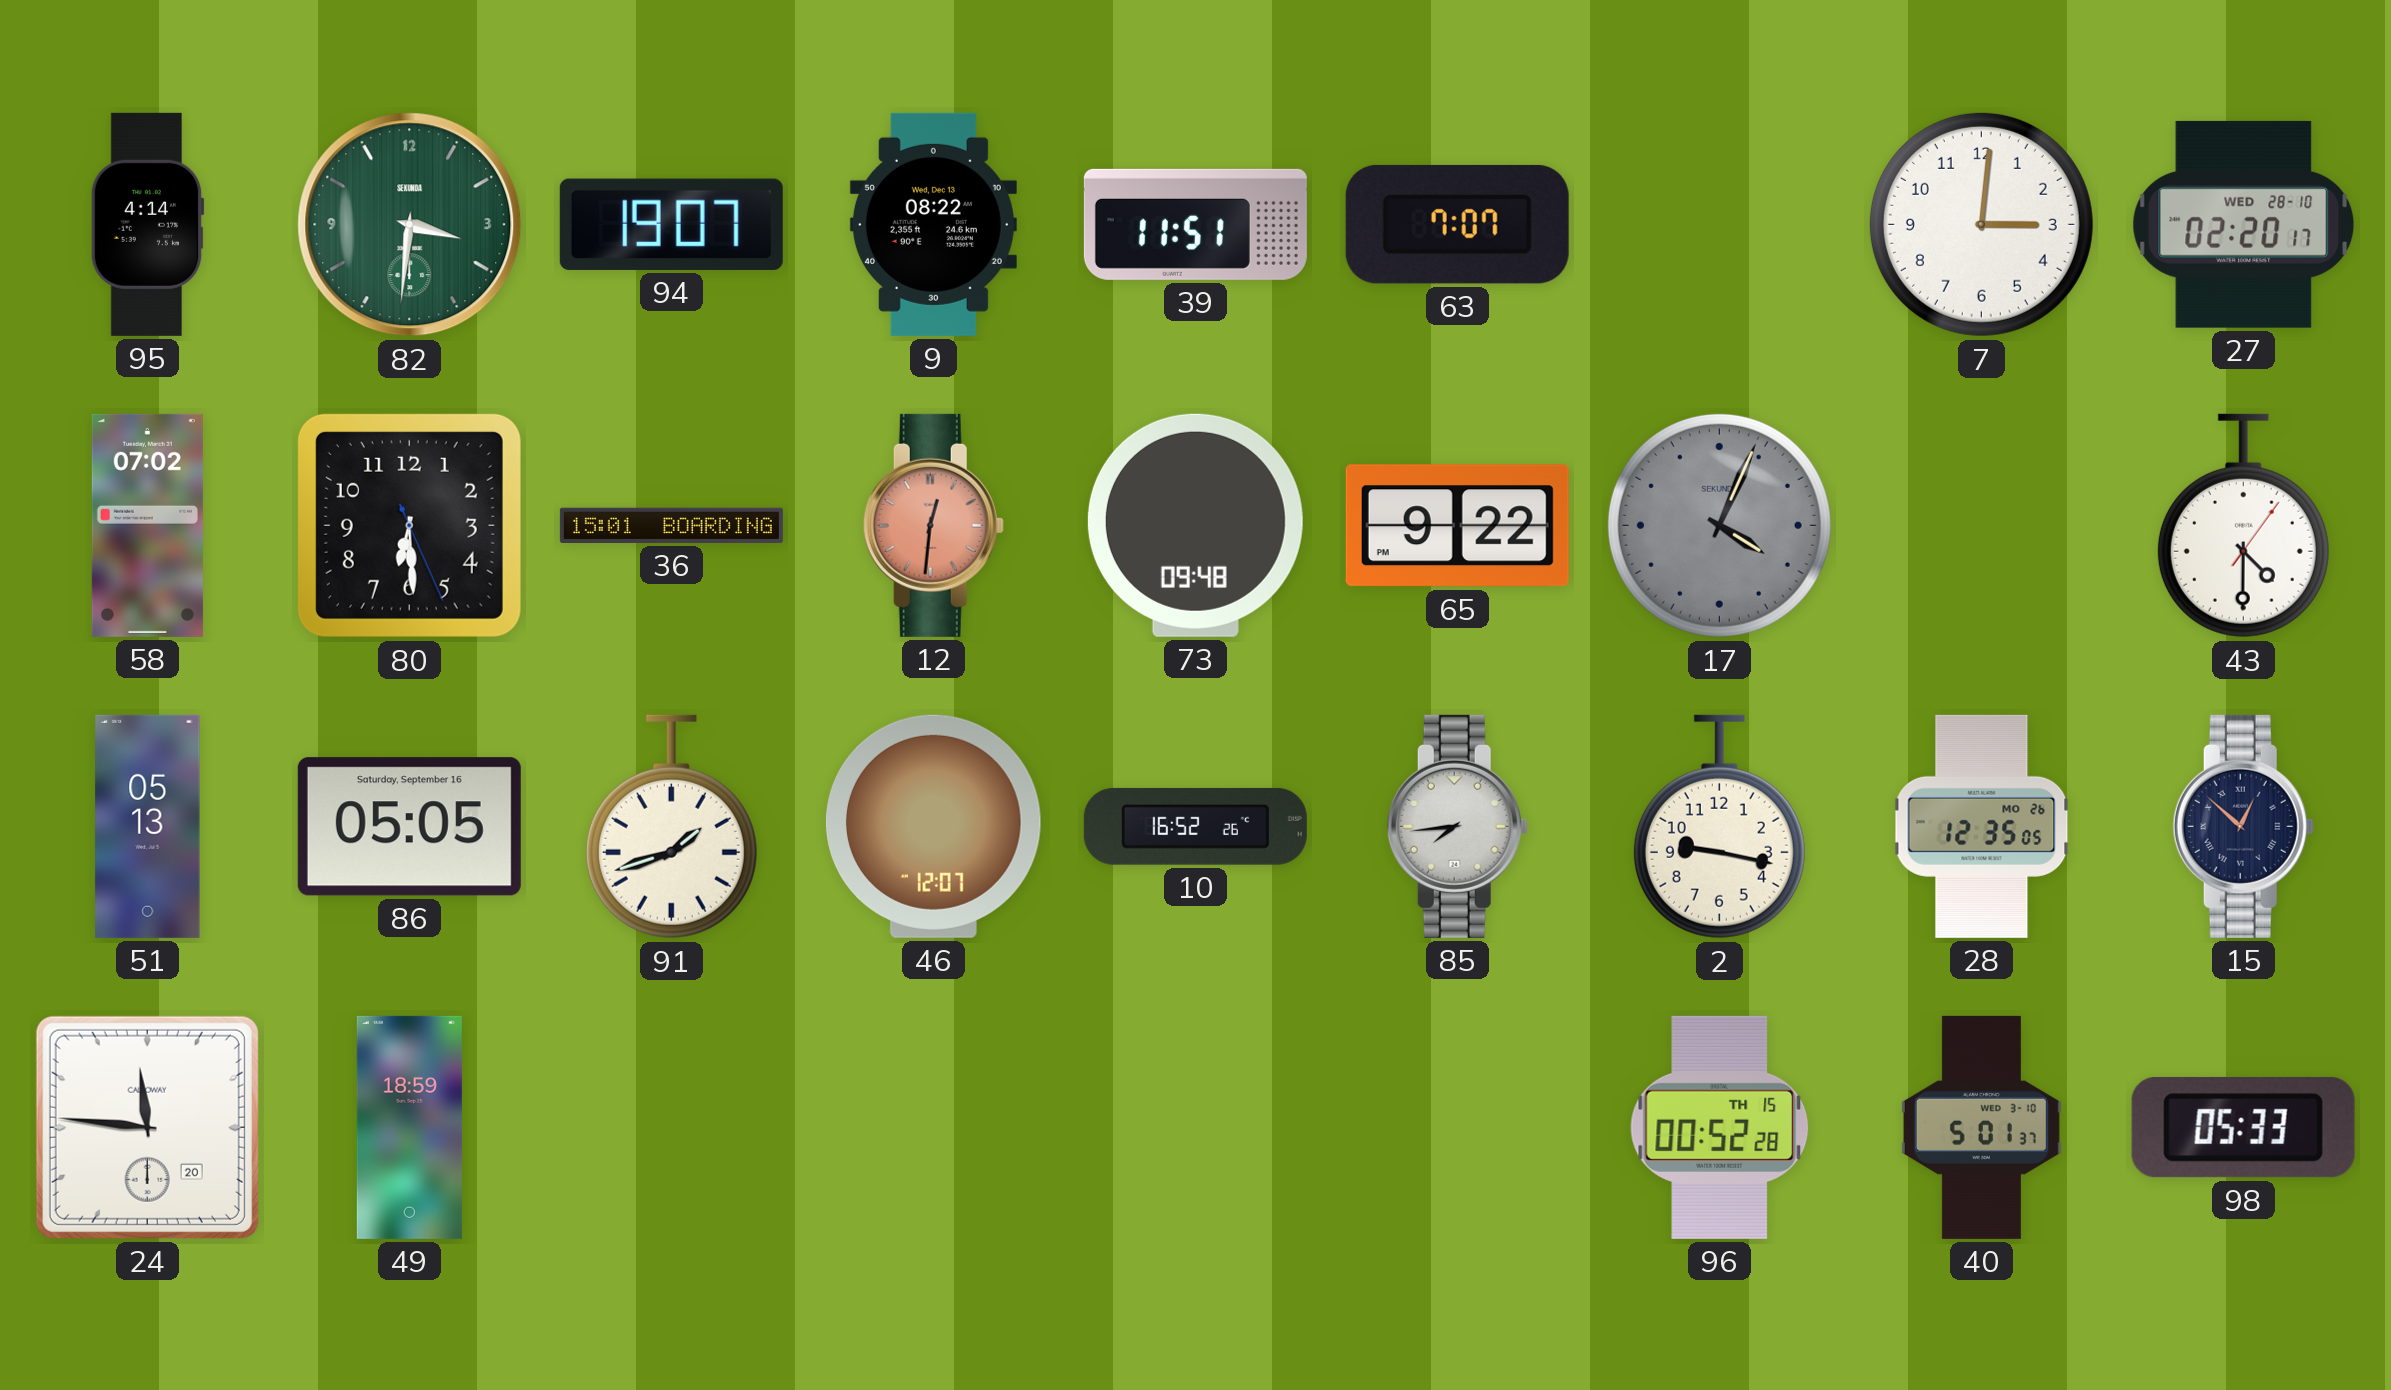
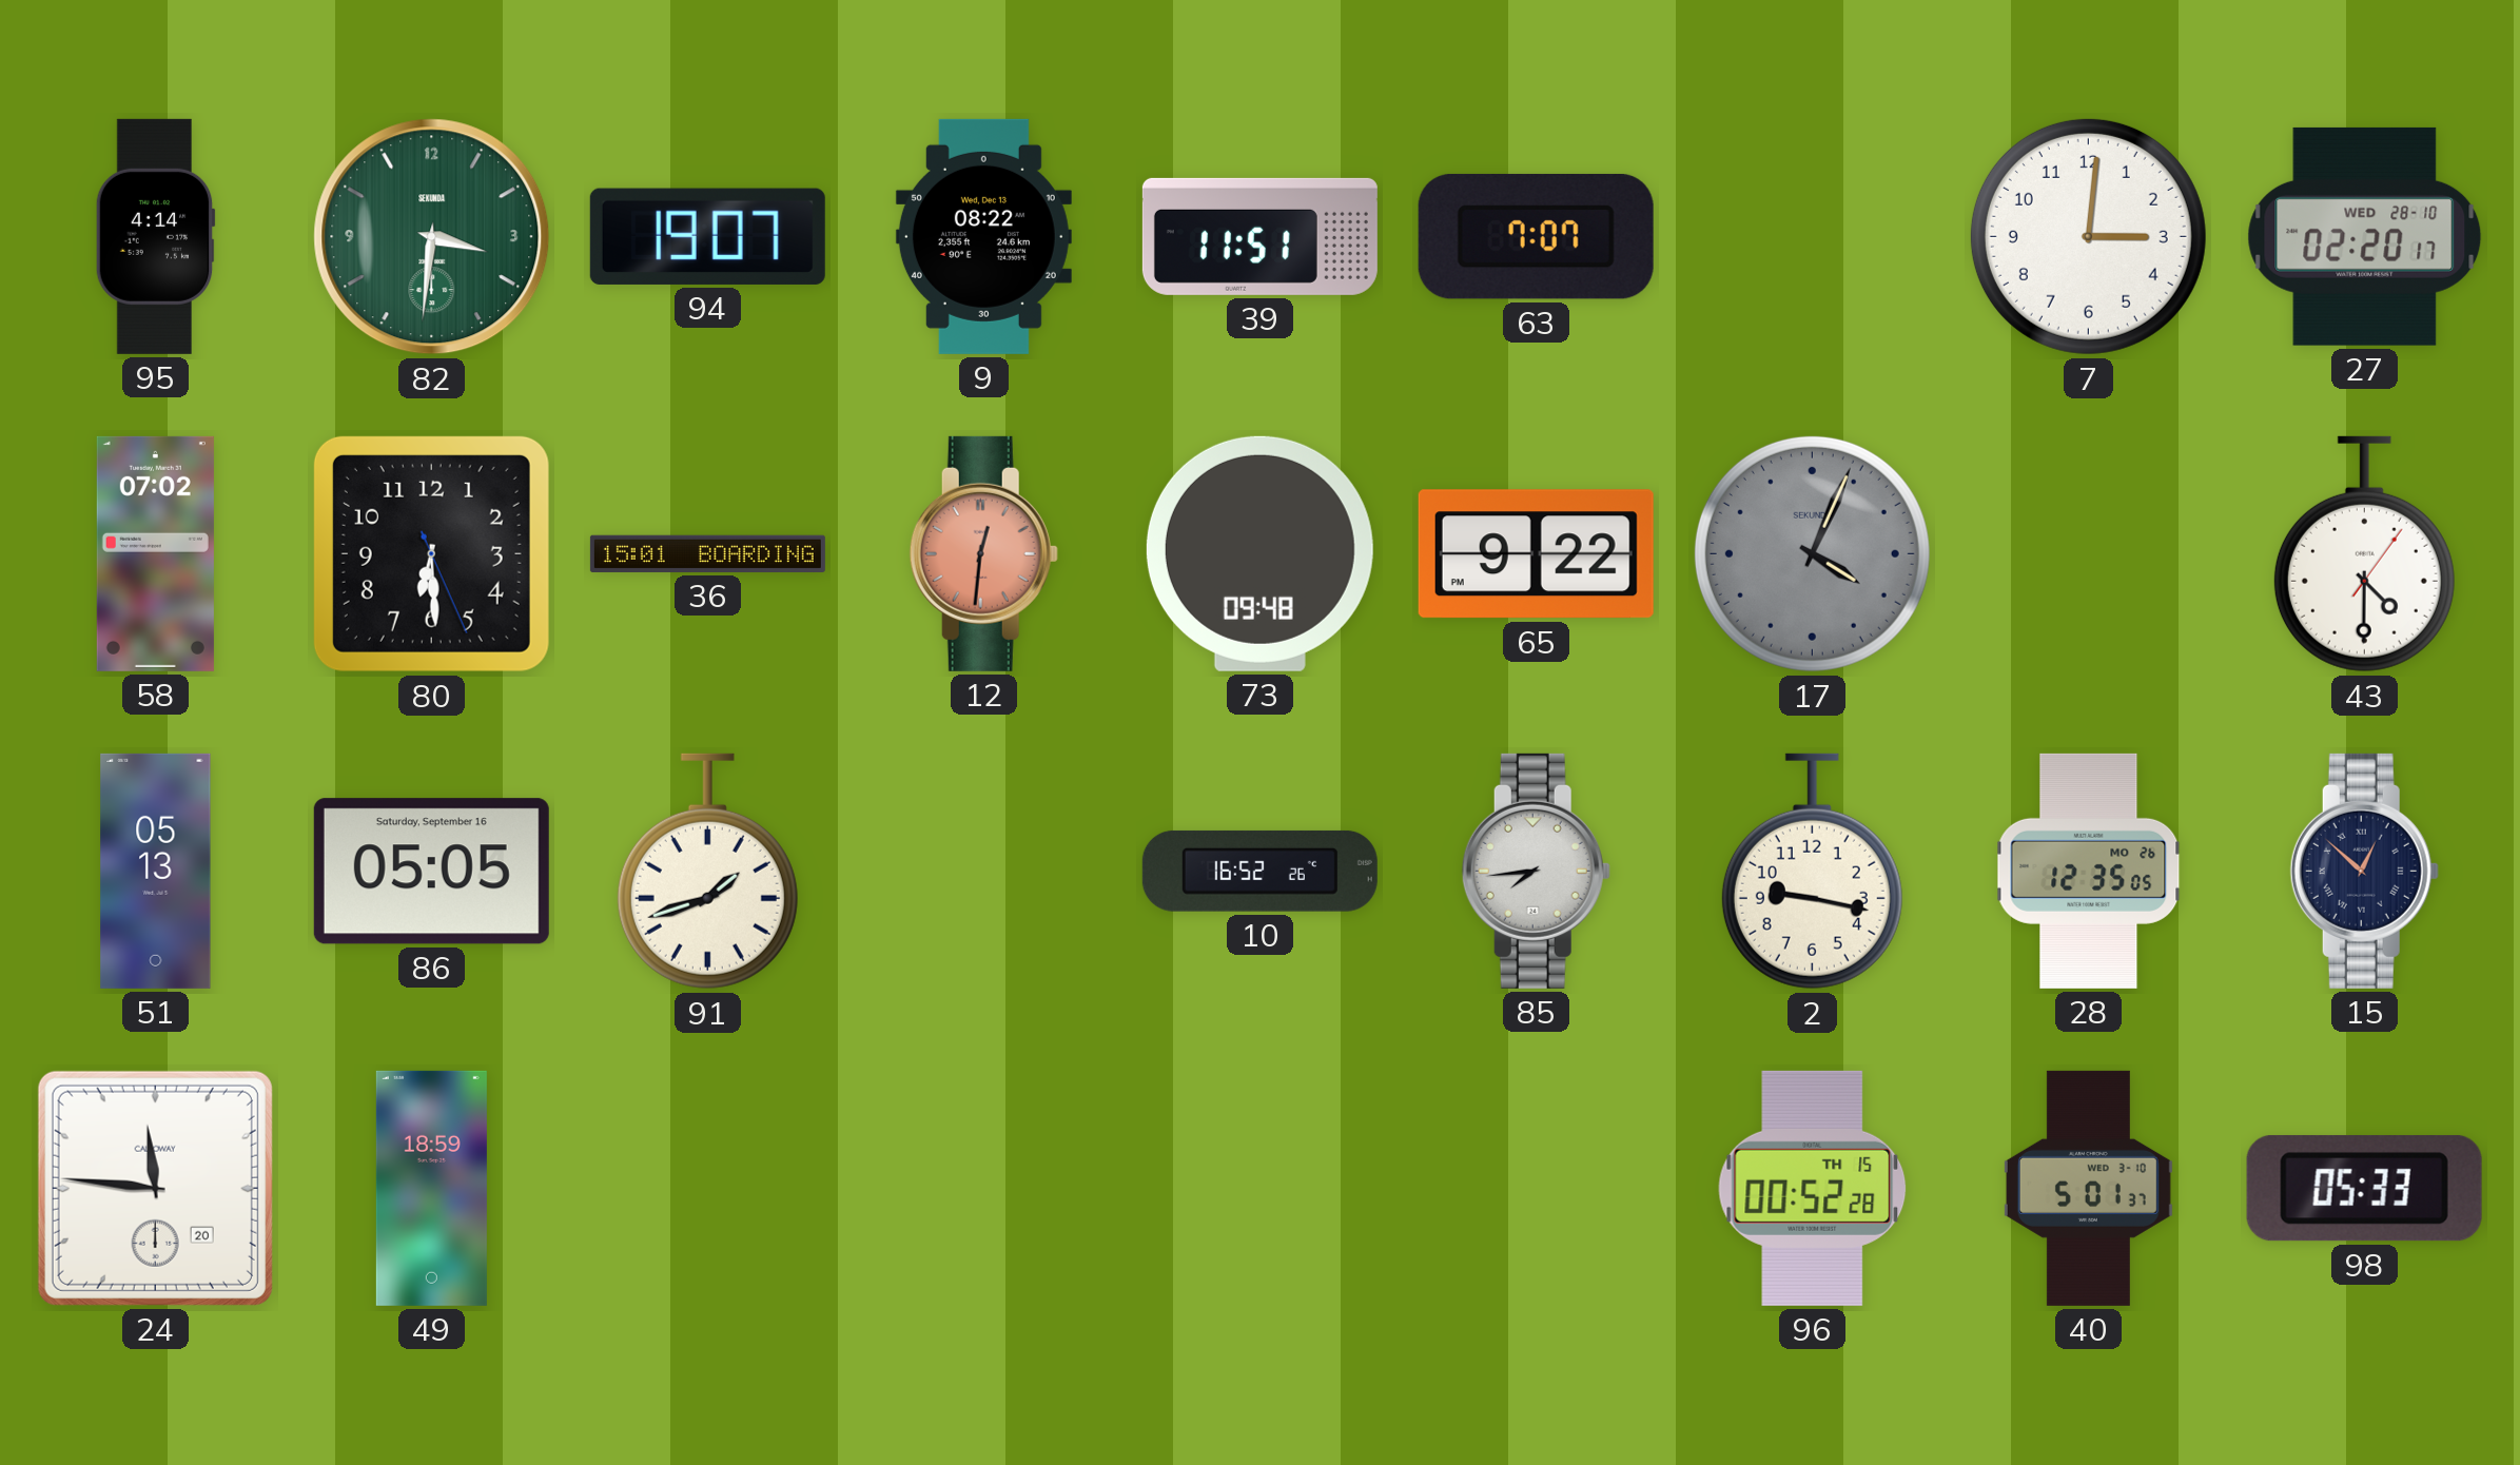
46: 12:07 -> none
